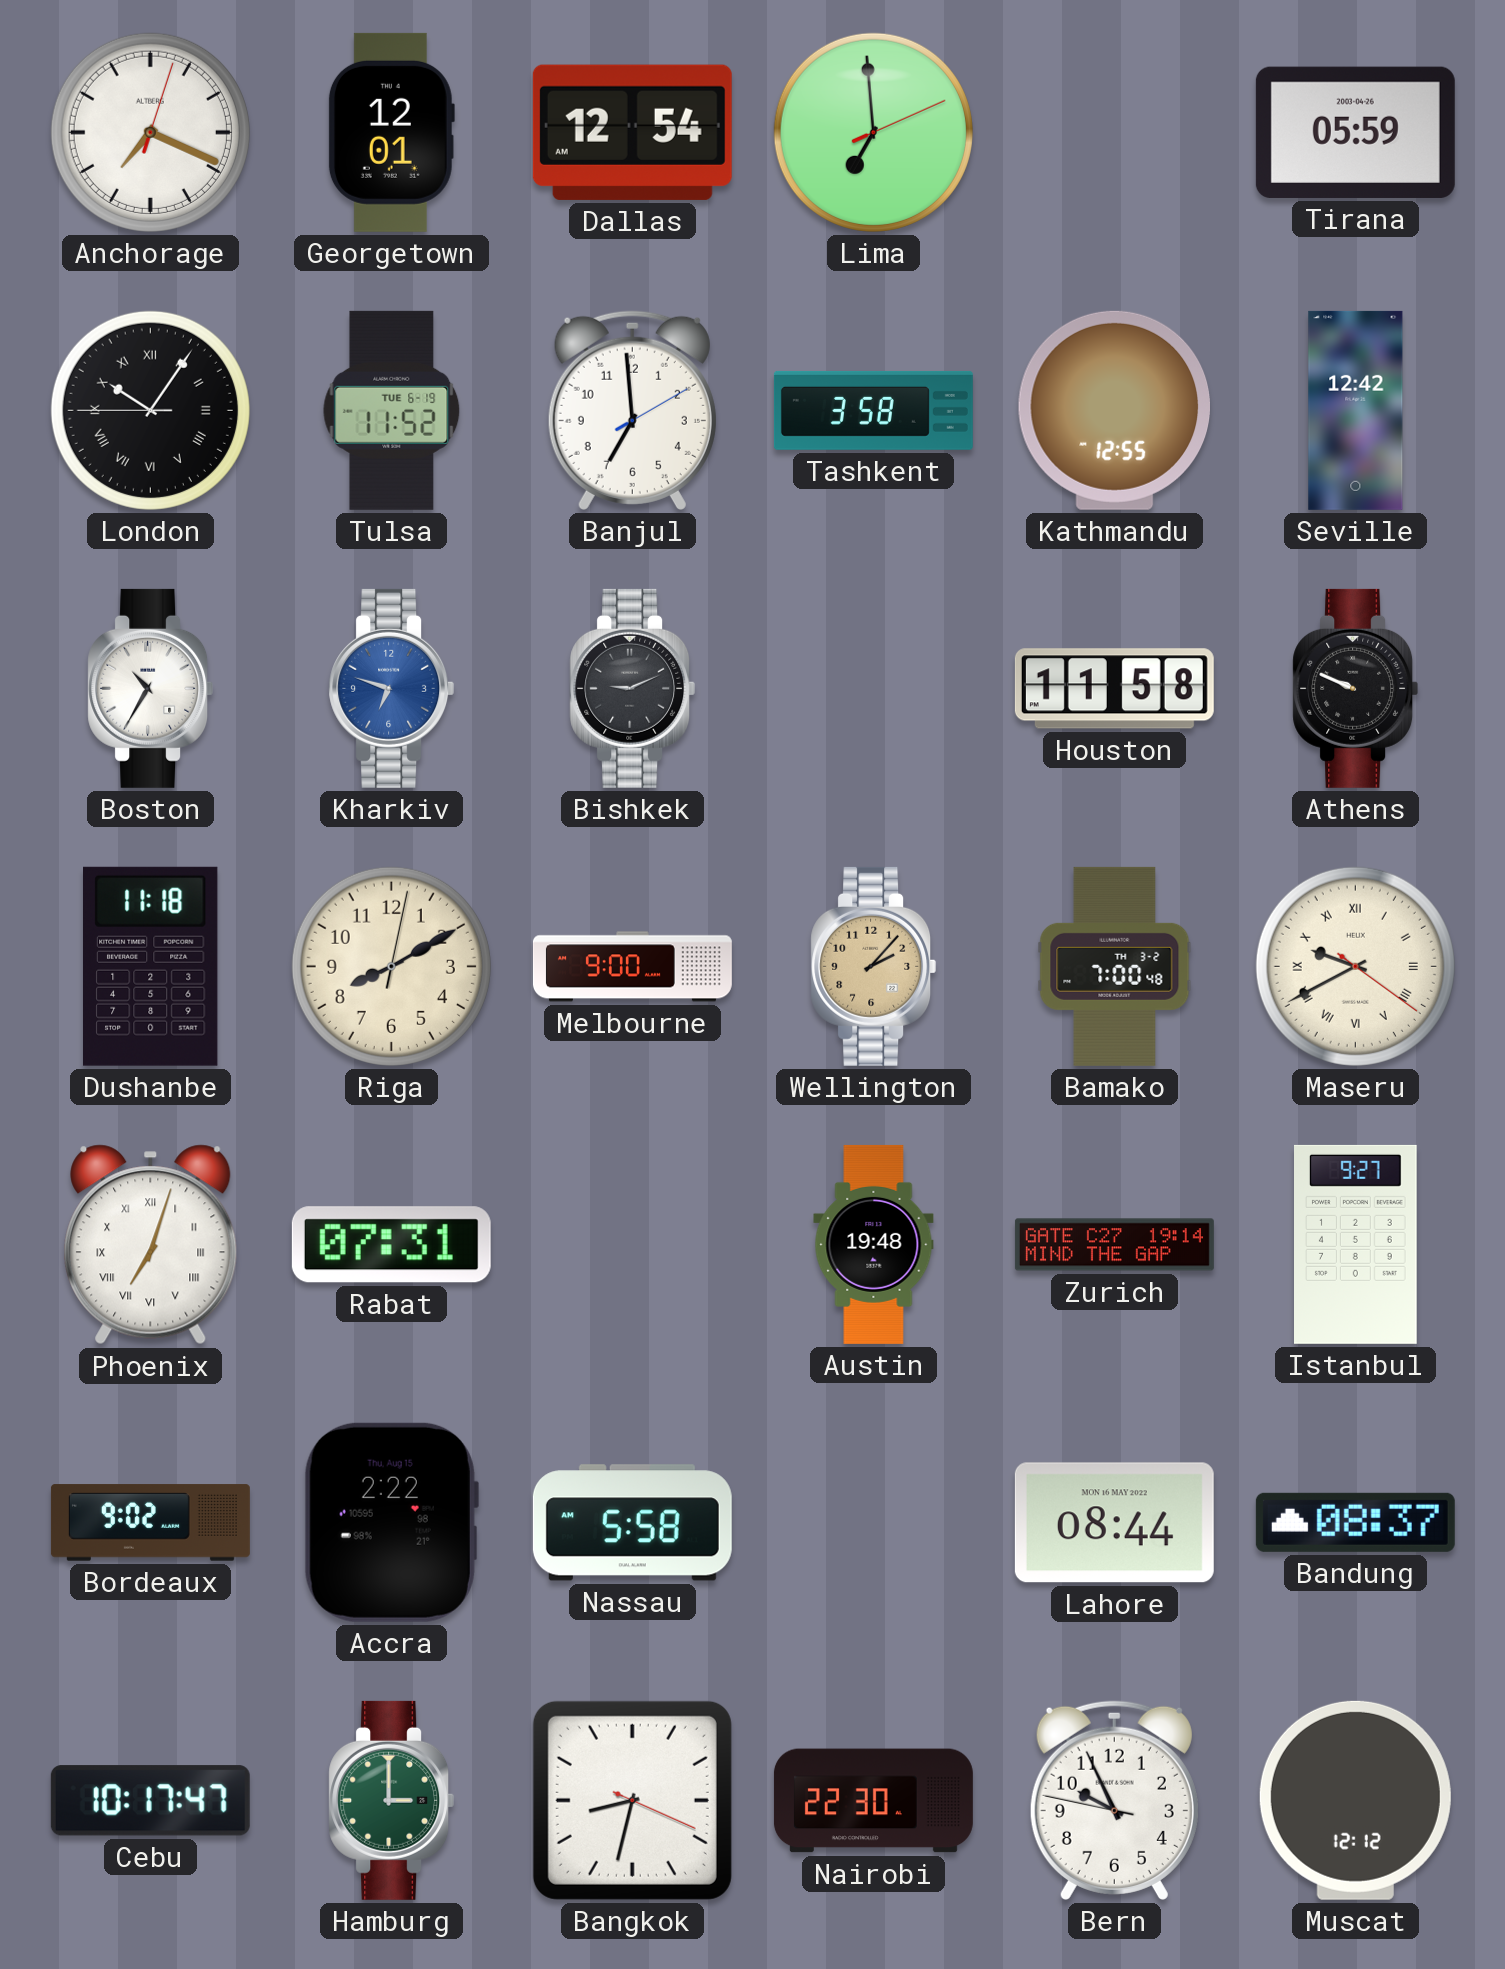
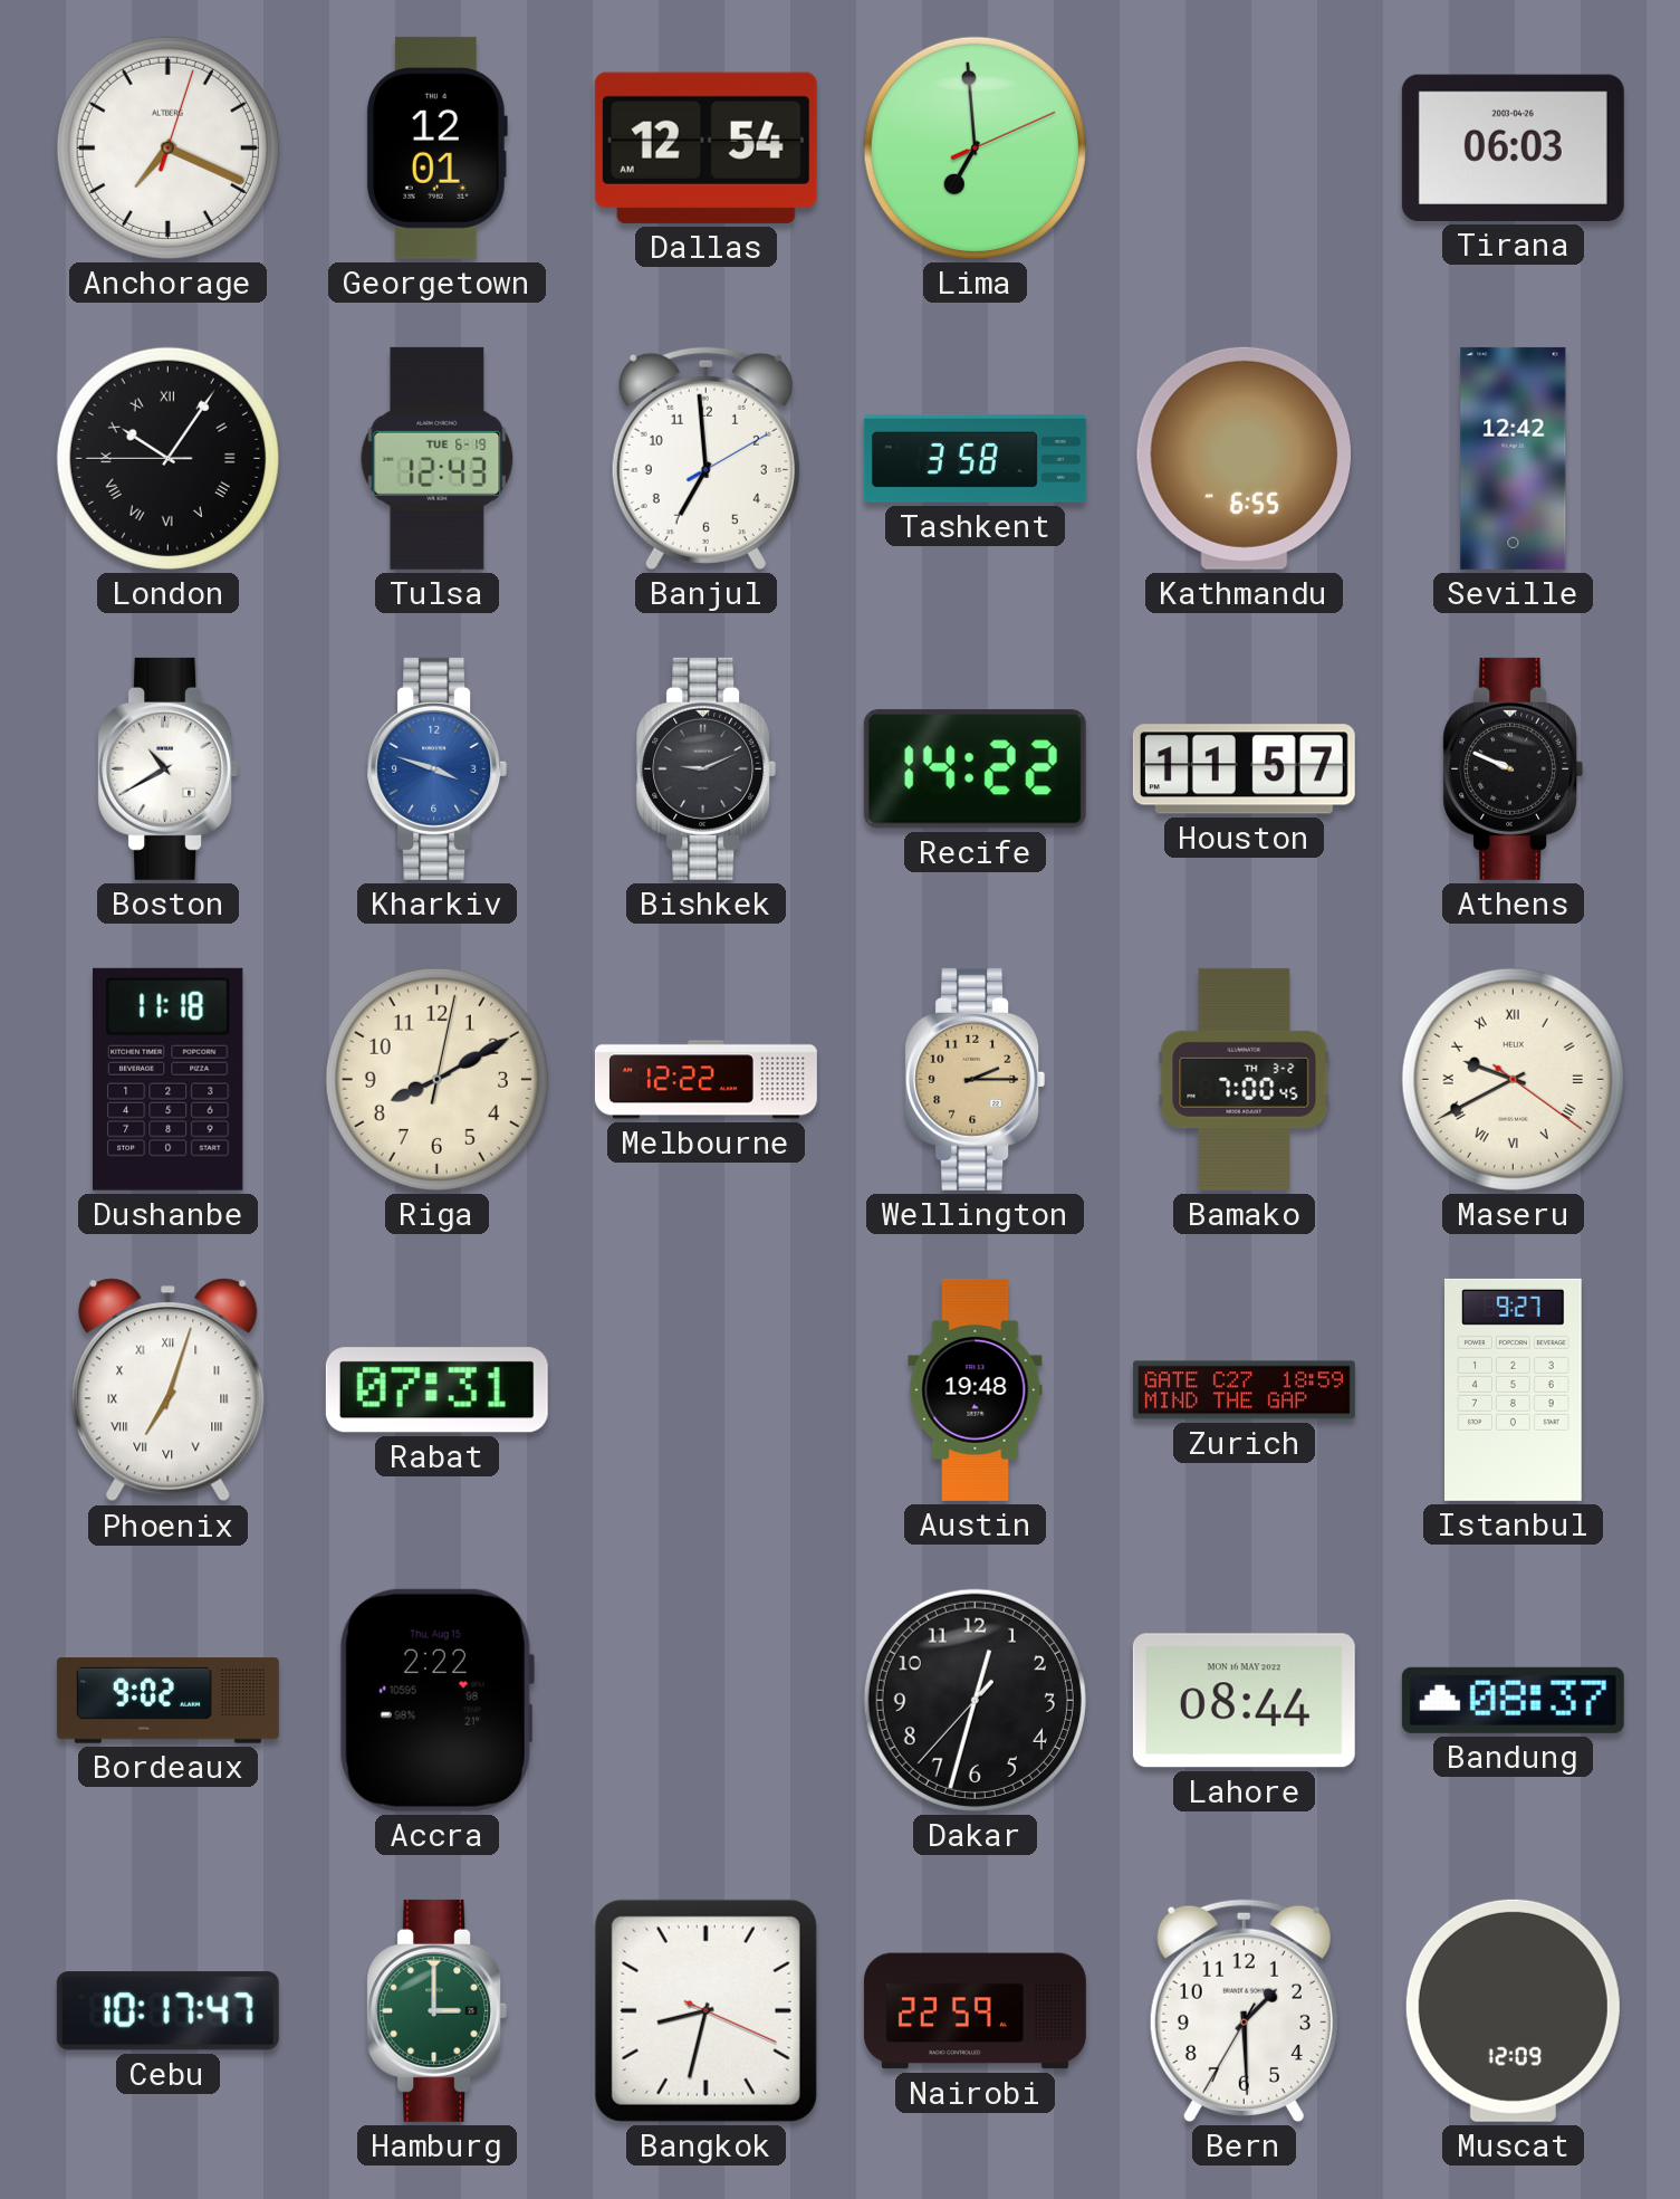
Tirana: 05:59 -> 06:03
Tulsa: 11:52 -> 12:43
Kathmandu: 12:55 -> 6:55
Boston: 10:35 -> 10:40
Kharkiv: 6:48 -> 3:48
Recife: none -> 14:22
Houston: 11:58 -> 11:57
Melbourne: 9:00 -> 12:22
Wellington: 2:07 -> 2:15
Bamako: 7:00:48 -> 7:00:45
Zurich: 19:14 -> 18:59
Nassau: 5:58 -> none
Dakar: none -> 12:32
Nairobi: 22:30 -> 22:59
Bern: 9:55 -> 1:29
Muscat: 12:12 -> 12:09
